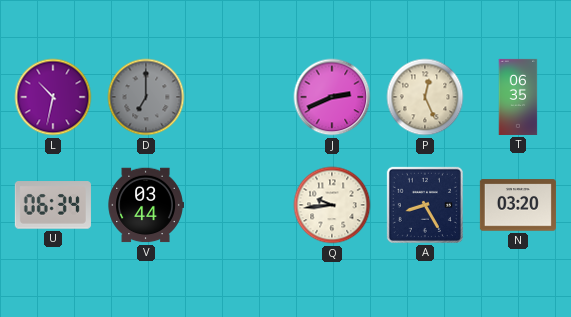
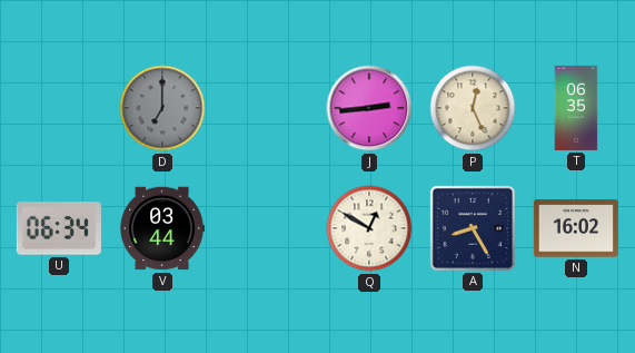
L: 10:32 -> none
J: 2:41 -> 2:44
Q: 9:44 -> 12:50
N: 03:20 -> 16:02
